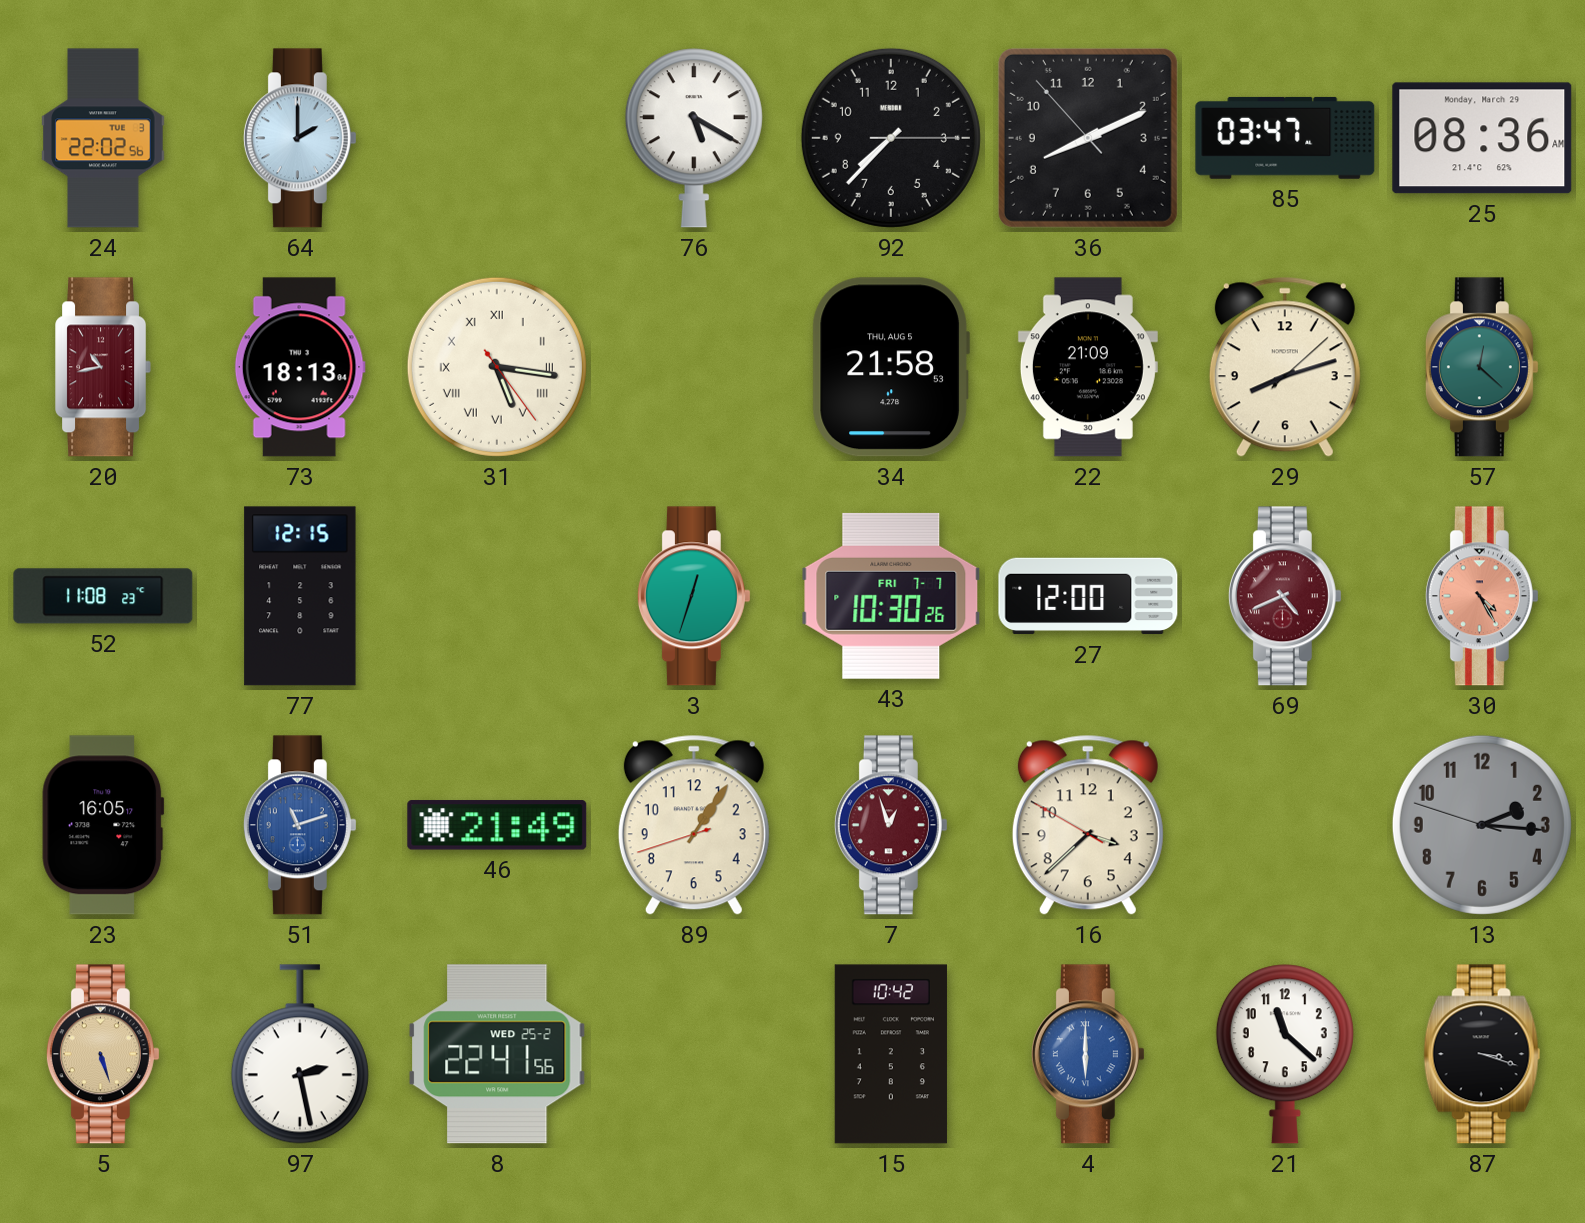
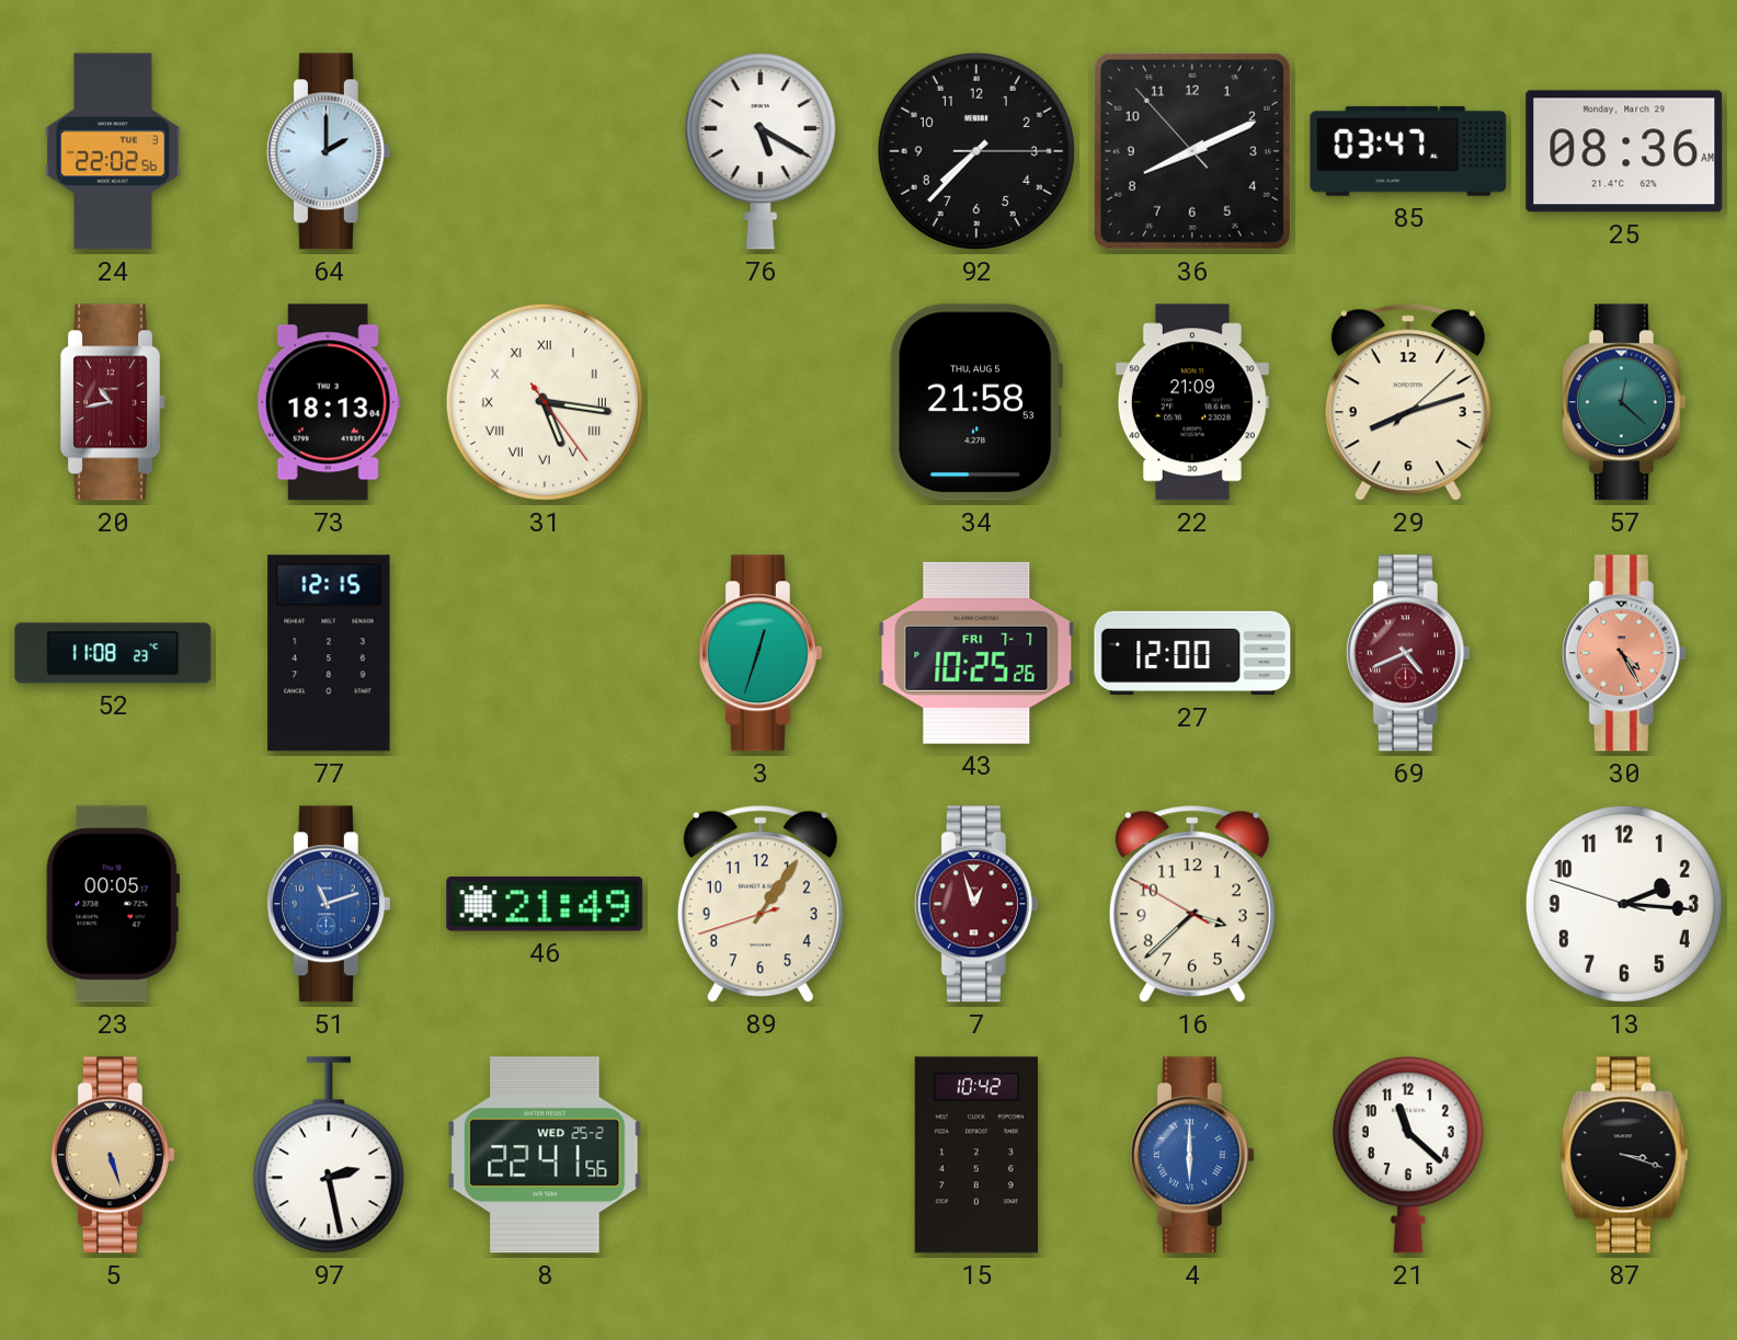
43: 10:30 -> 10:25
23: 16:05 -> 00:05
13 dial: grey -> white
